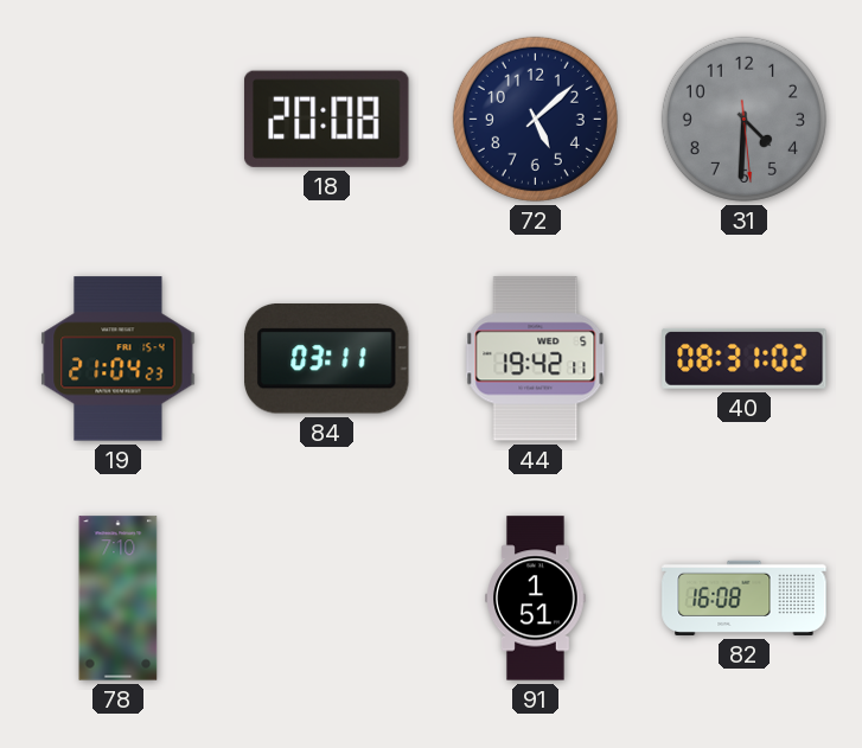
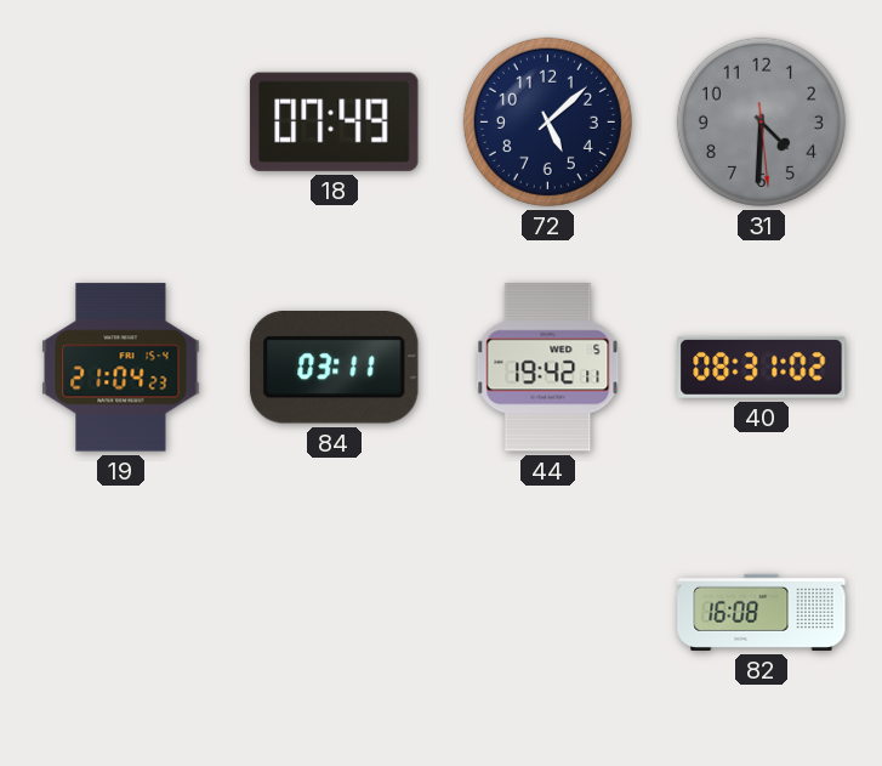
18: 20:08 -> 07:49
78: 7:10 -> none
91: 1:51 -> none
